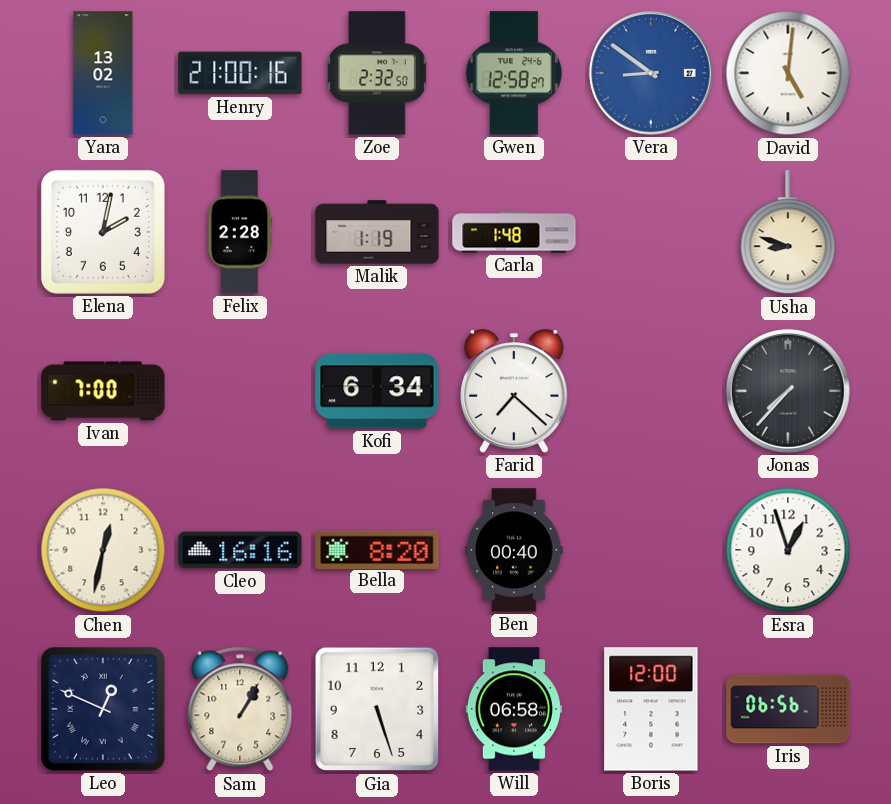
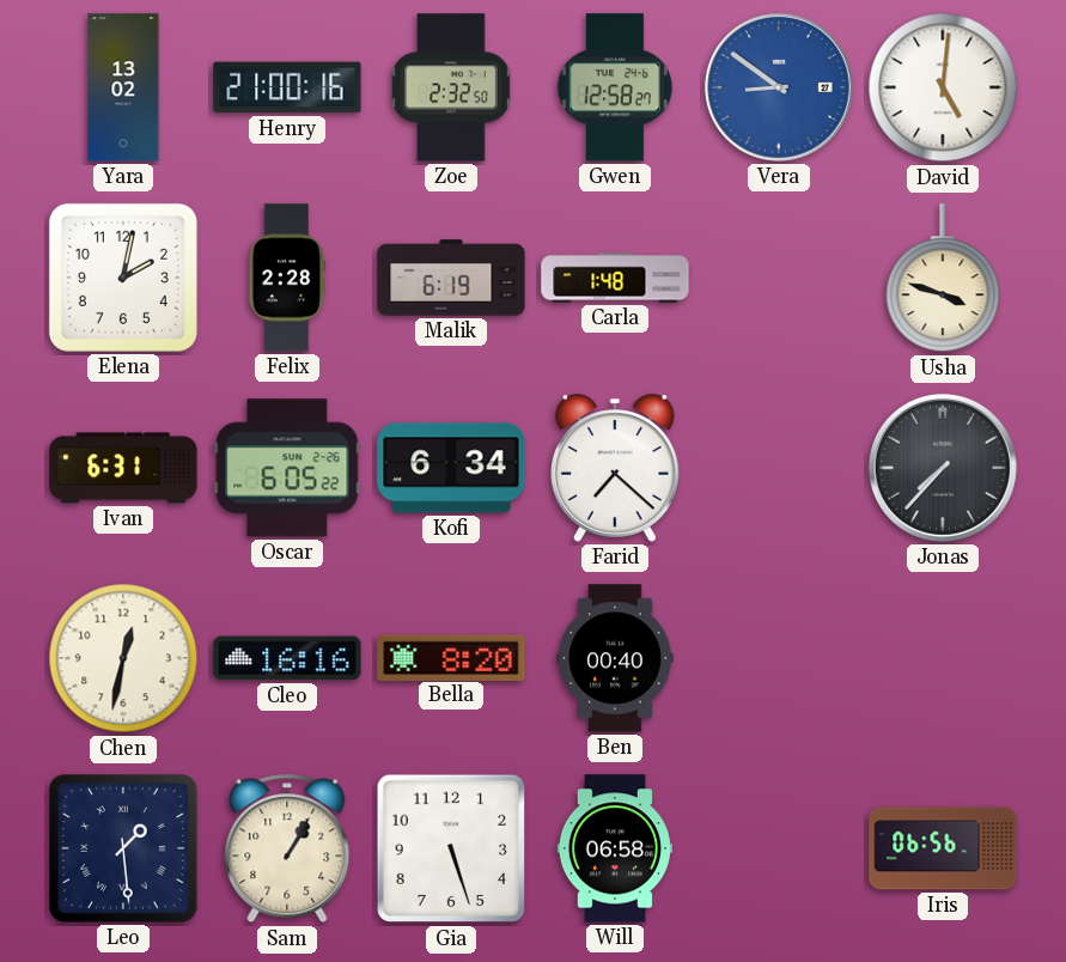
Malik: 1:19 -> 6:19
Usha: 8:48 -> 3:48
Ivan: 7:00 -> 6:31
Oscar: none -> 6:05
Esra: 12:57 -> none
Leo: 12:49 -> 1:29
Boris: 12:00 -> none
